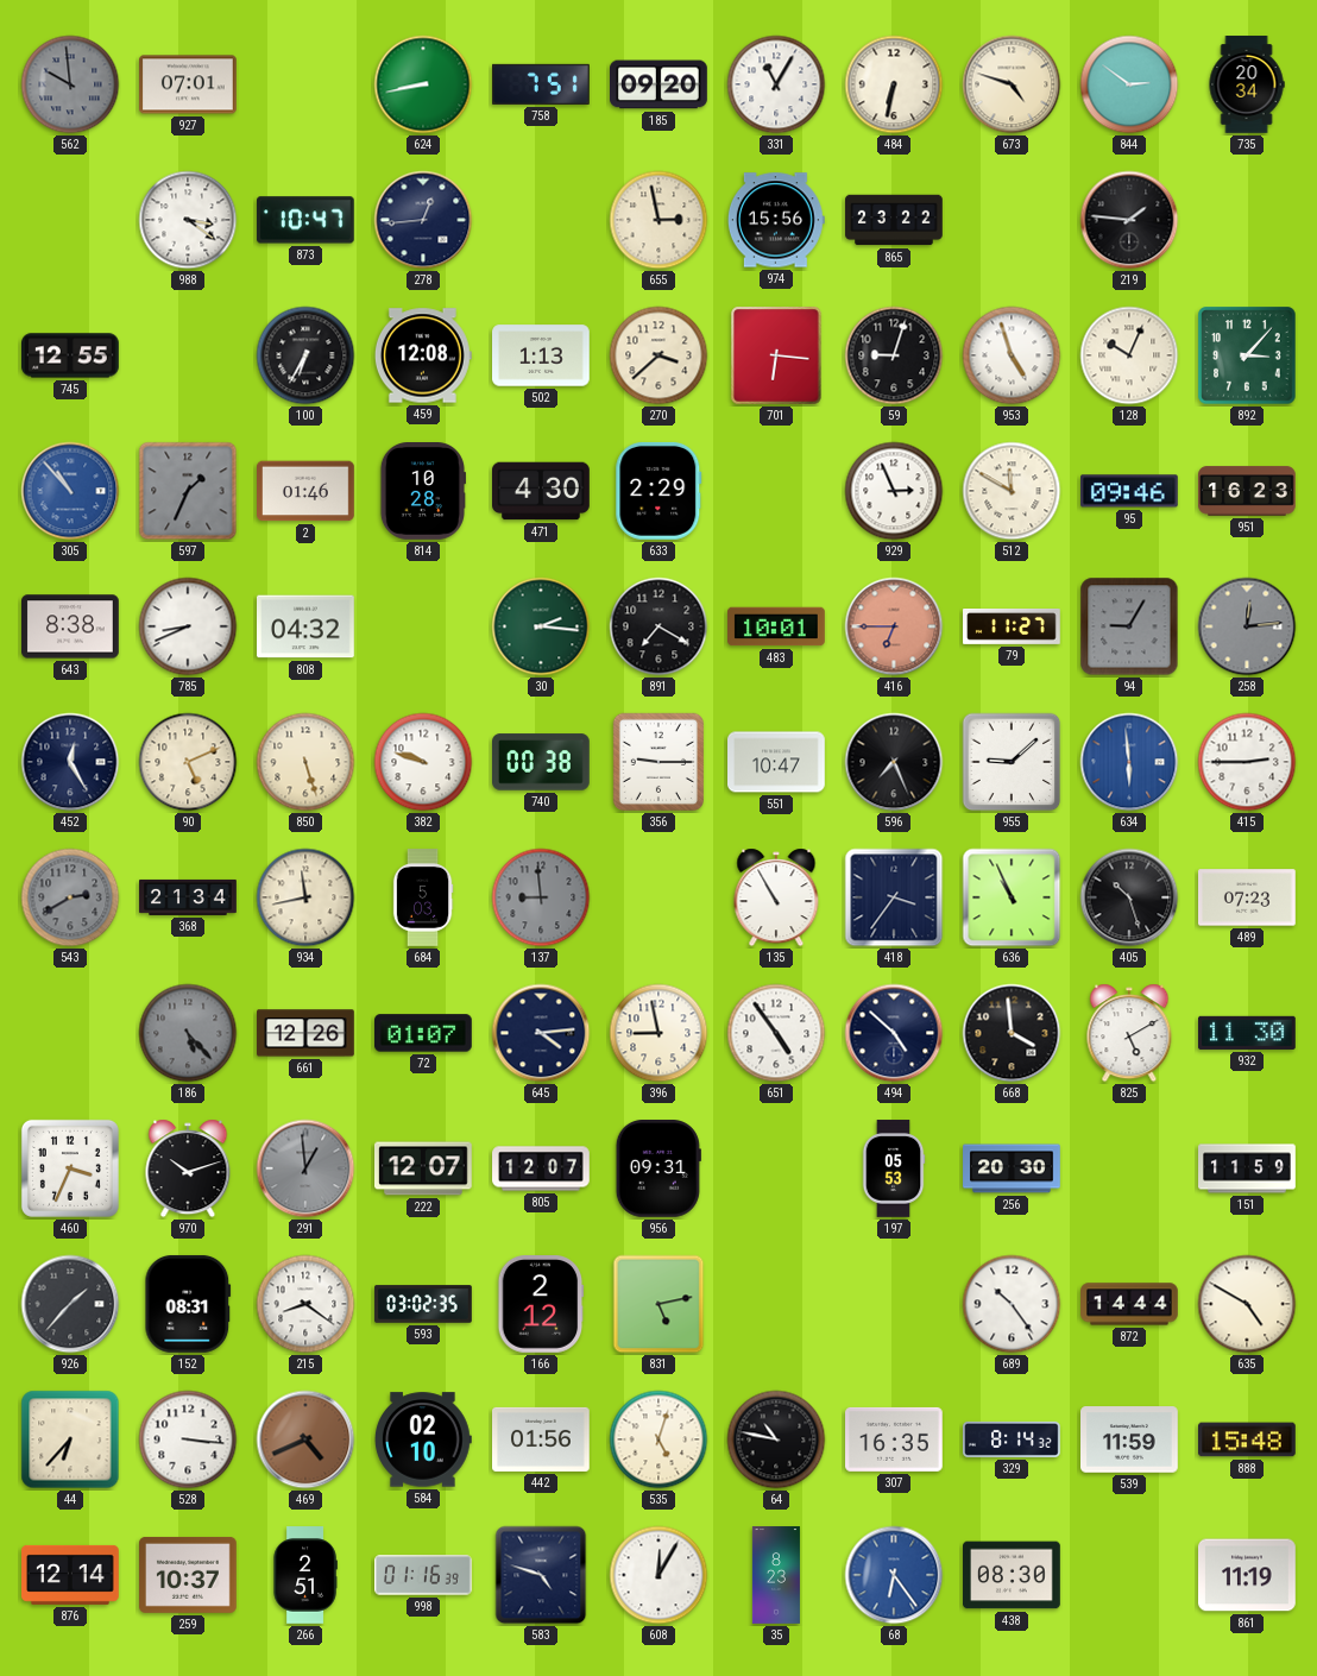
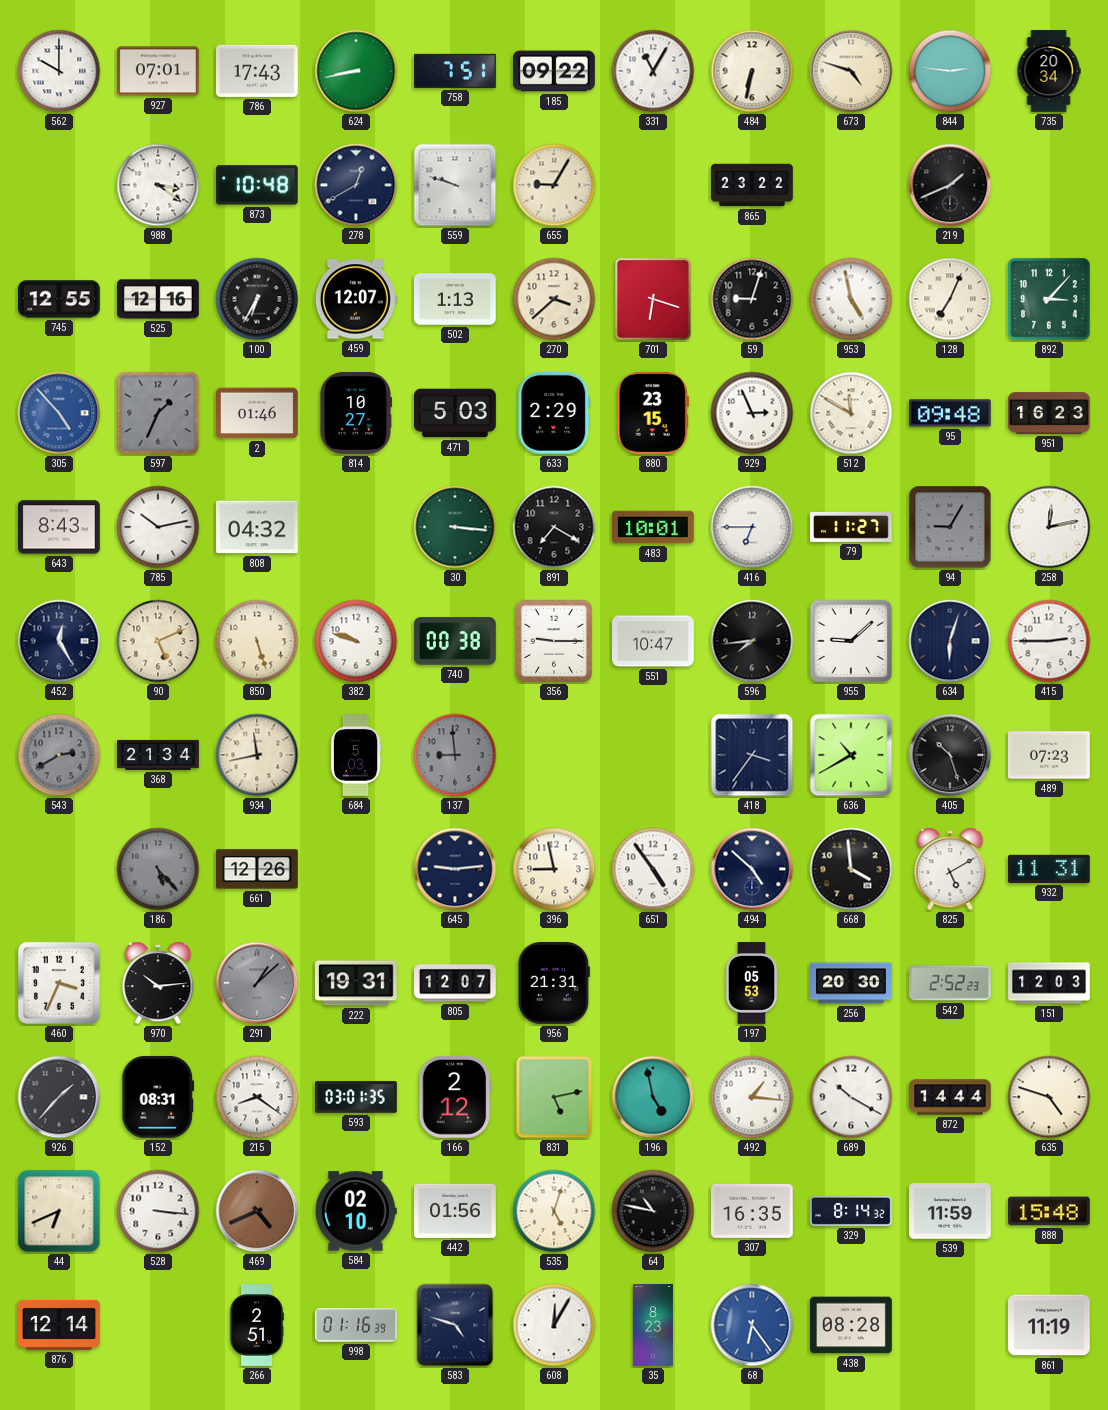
562: 9:59 -> 10:00
562 dial: grey -> white
786: none -> 17:43
185: 09:20 -> 09:22
844: 2:51 -> 2:46
873: 10:47 -> 10:48
278: 12:44 -> 12:40
559: none -> 9:48
655: 2:58 -> 9:05
974: 15:56 -> none
219: 1:46 -> 1:41
525: none -> 12:16
459: 12:08 -> 12:07
701: 6:16 -> 6:18
953: 4:57 -> 4:58
128: 10:04 -> 7:04
305: 10:53 -> 4:53
814: 10:28 -> 10:27
471: 4:30 -> 5:03
880: none -> 23:15
95: 09:46 -> 09:48
643: 8:38 -> 8:43
785: 8:41 -> 10:13
30: 2:16 -> 3:16
416 dial: salmon -> white
258: 12:14 -> 12:13
258 dial: grey -> white
596: 7:26 -> 7:44
634: 5:59 -> 6:03
634 dial: blue -> navy
135: 10:55 -> none
636: 10:56 -> 10:40
72: 01:07 -> none
645: 4:14 -> 9:14
932: 11:30 -> 11:31
970: 10:12 -> 10:14
291: 12:59 -> 1:08
222: 12:07 -> 19:31
956: 09:31 -> 21:31
542: none -> 2:52
151: 11:59 -> 12:03
593: 03:02 -> 03:01
196: none -> 4:58
492: none -> 1:16
689: 10:24 -> 10:20
635: 4:50 -> 4:48
44: 6:37 -> 6:41
259: 10:37 -> none
438: 08:30 -> 08:28
